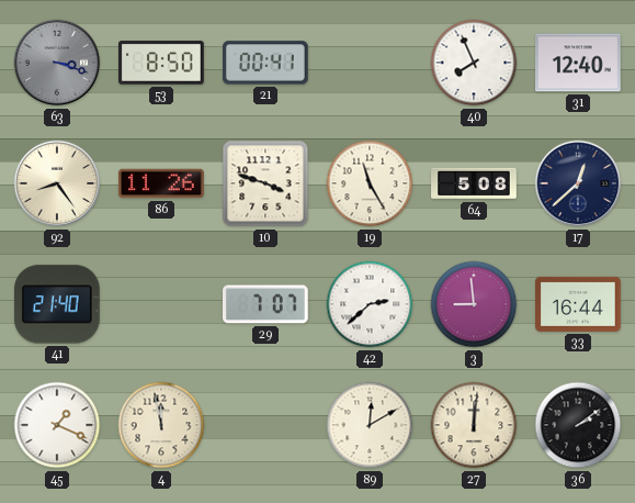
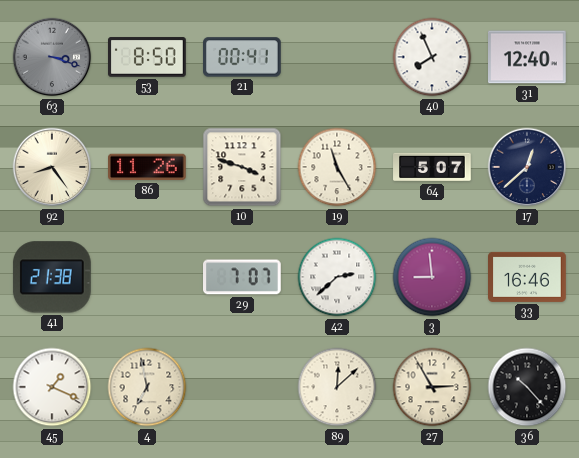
64: 5:08 -> 5:07
41: 21:40 -> 21:38
33: 16:44 -> 16:46
4: 11:58 -> 6:58
89: 12:10 -> 12:08
27: 12:01 -> 2:55
36: 2:09 -> 10:23
